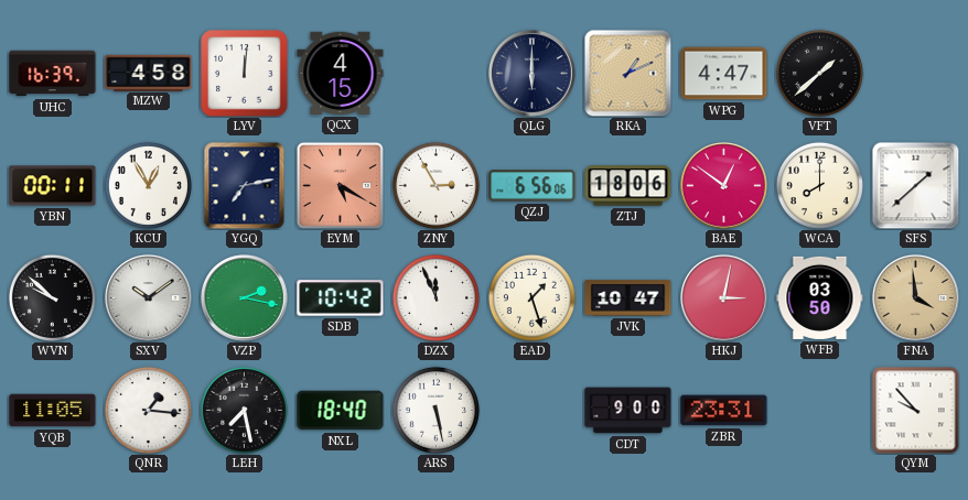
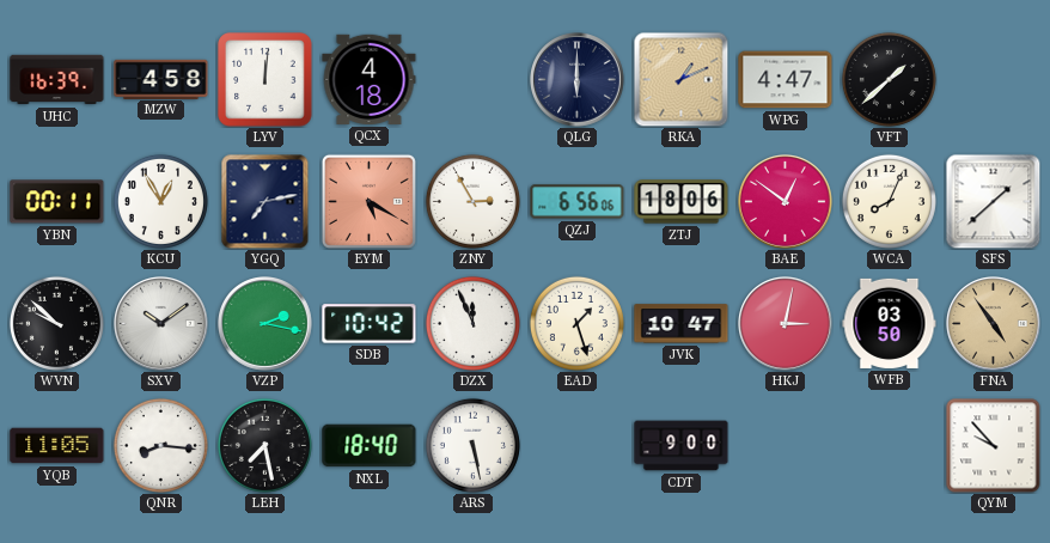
QCX: 4:15 -> 4:18
WCA: 8:00 -> 8:04
FNA: 3:59 -> 4:54
QNR: 1:16 -> 8:16
ZBR: 23:31 -> none
